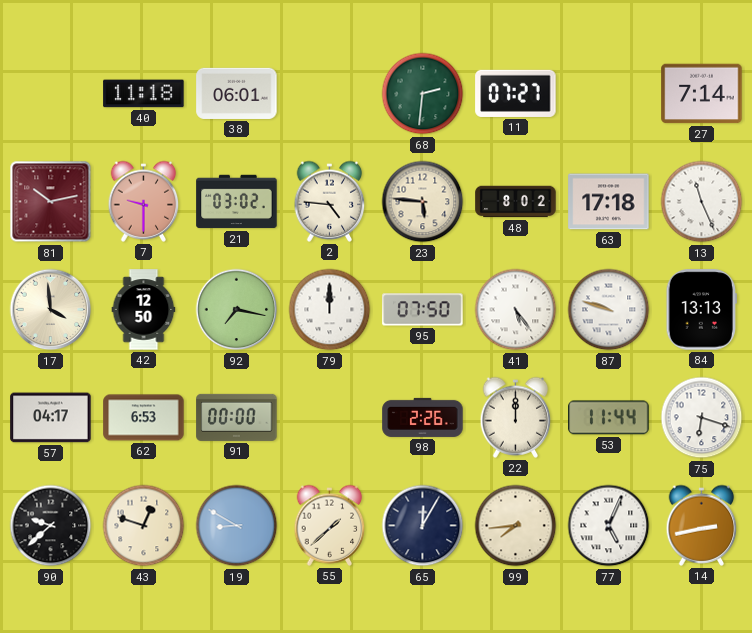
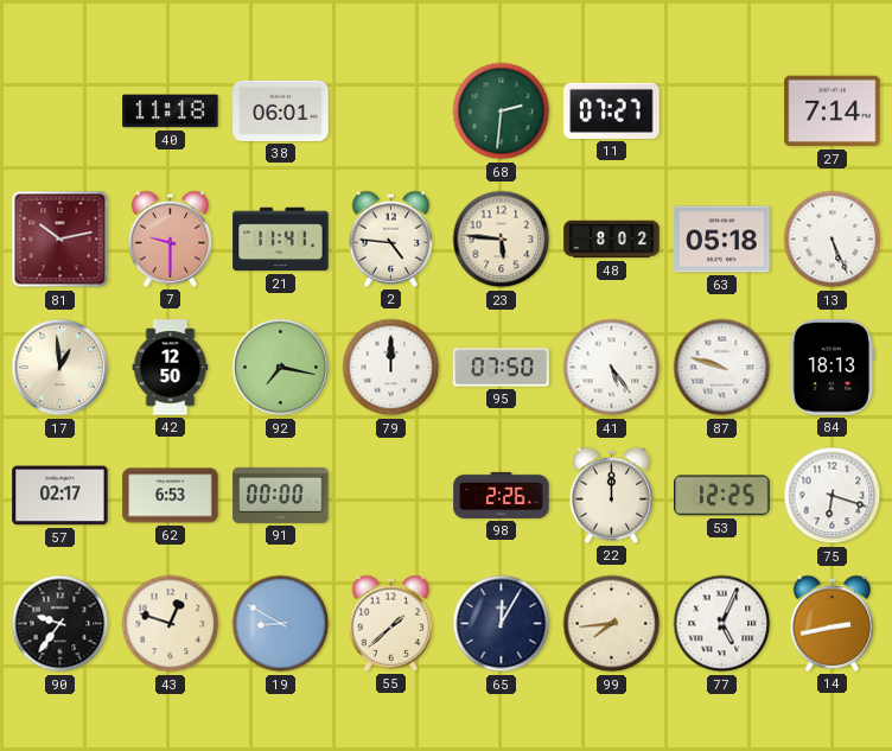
21: 03:02 -> 11:41
63: 17:18 -> 05:18
13: 11:26 -> 5:26
17: 3:59 -> 12:59
84: 13:13 -> 18:13
57: 04:17 -> 02:17
53: 11:44 -> 12:25
90: 9:38 -> 9:36
